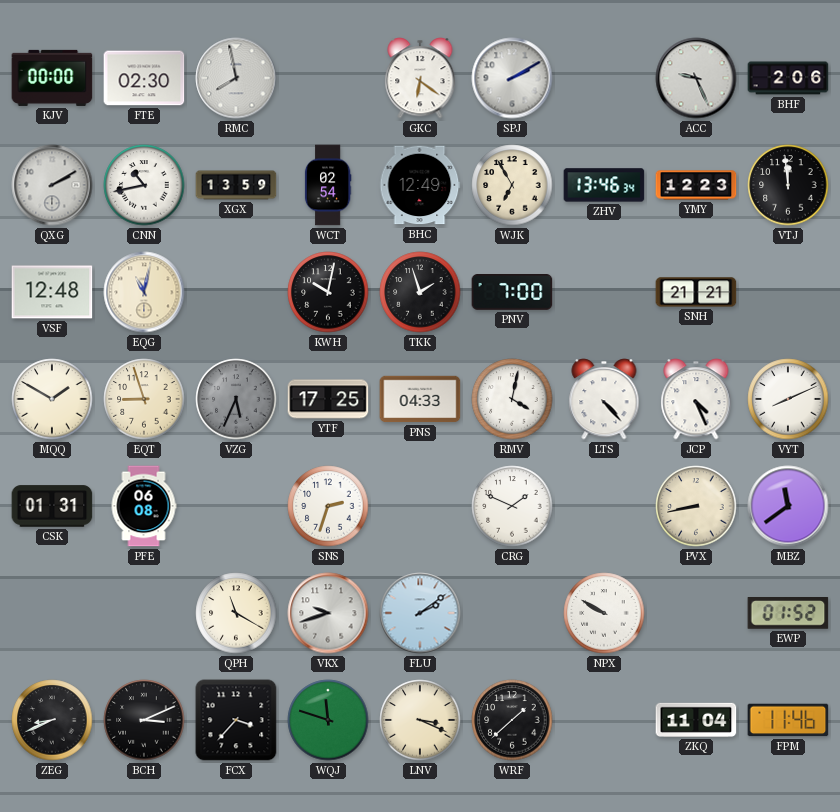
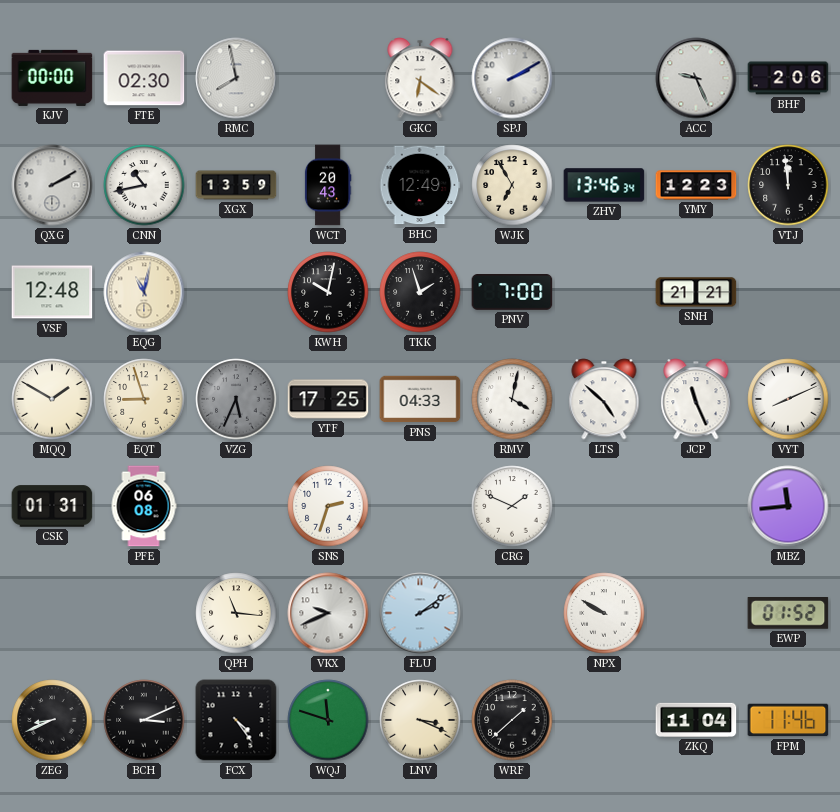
WCT: 02:54 -> 20:43
LTS: 4:23 -> 4:52
JCP: 4:26 -> 11:26
PVX: 8:43 -> none
MBZ: 11:39 -> 11:44
QPH: 11:20 -> 11:16
VKX: 9:42 -> 9:41
FCX: 3:37 -> 4:24
